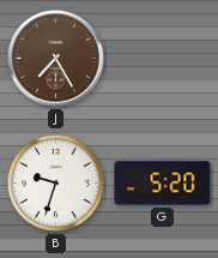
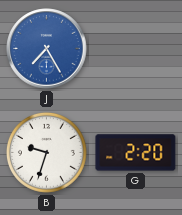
J dial: brown -> blue
G: 5:20 -> 2:20
